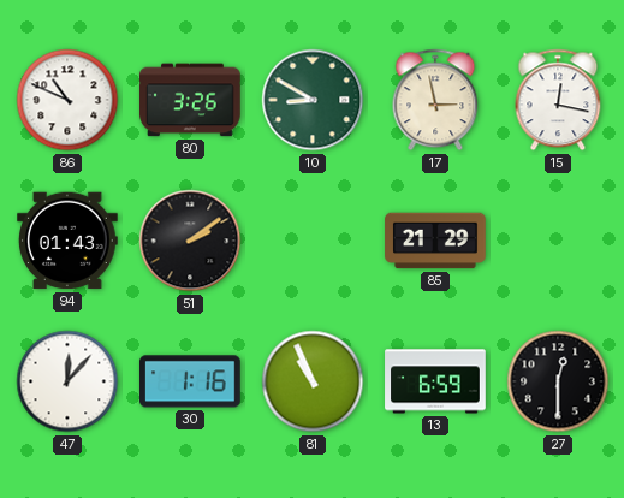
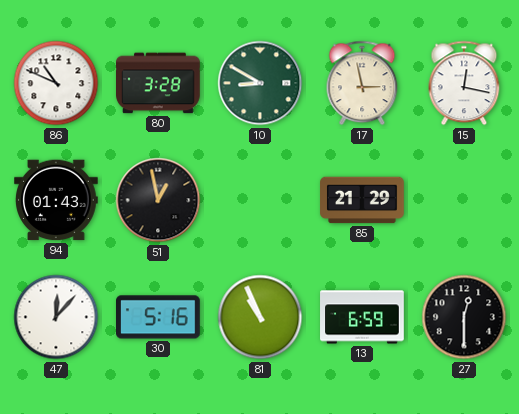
80: 3:26 -> 3:28
51: 2:09 -> 12:58
30: 1:16 -> 5:16
